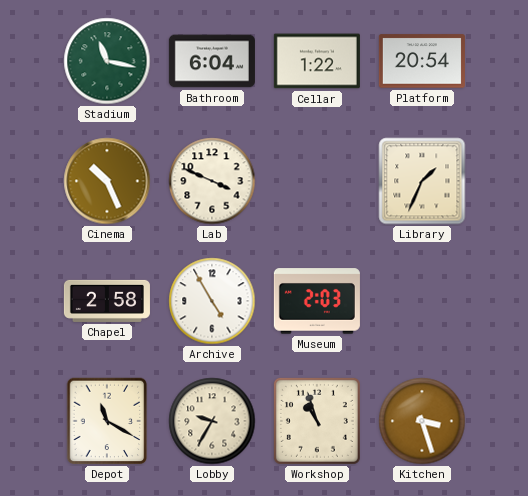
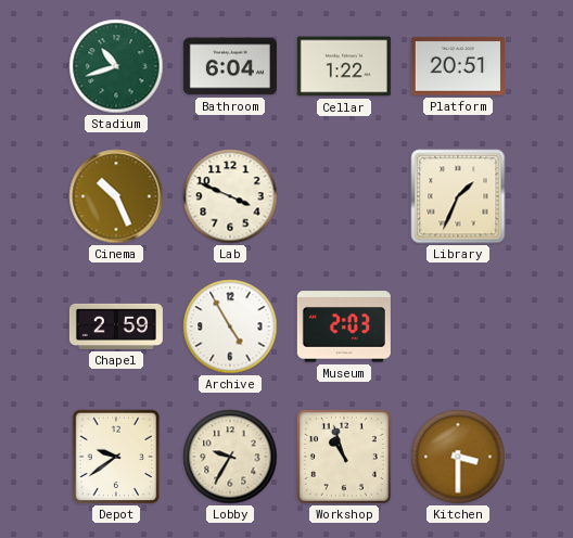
Stadium: 11:17 -> 10:42
Platform: 20:54 -> 20:51
Chapel: 2:58 -> 2:59
Depot: 11:20 -> 9:39
Kitchen: 3:27 -> 3:30
